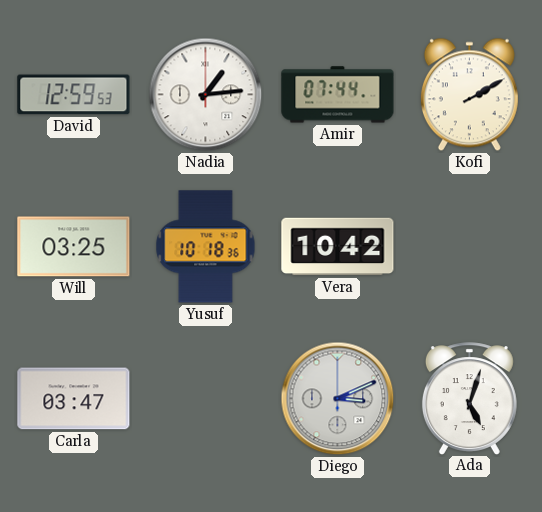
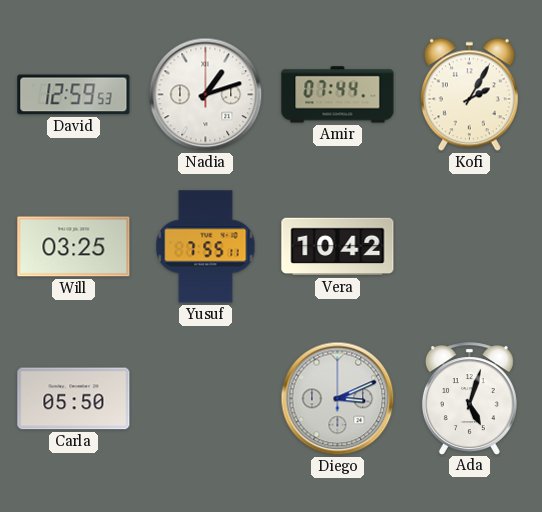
Nadia: 1:14 -> 1:12
Kofi: 2:10 -> 2:05
Yusuf: 10:18 -> 7:55
Carla: 03:47 -> 05:50
